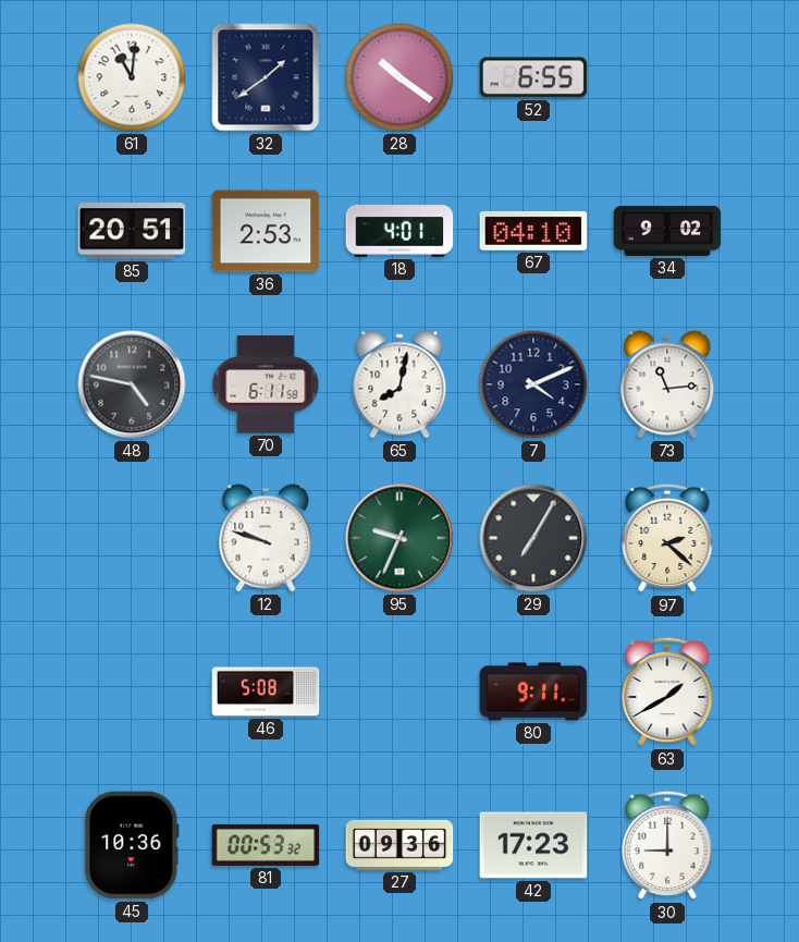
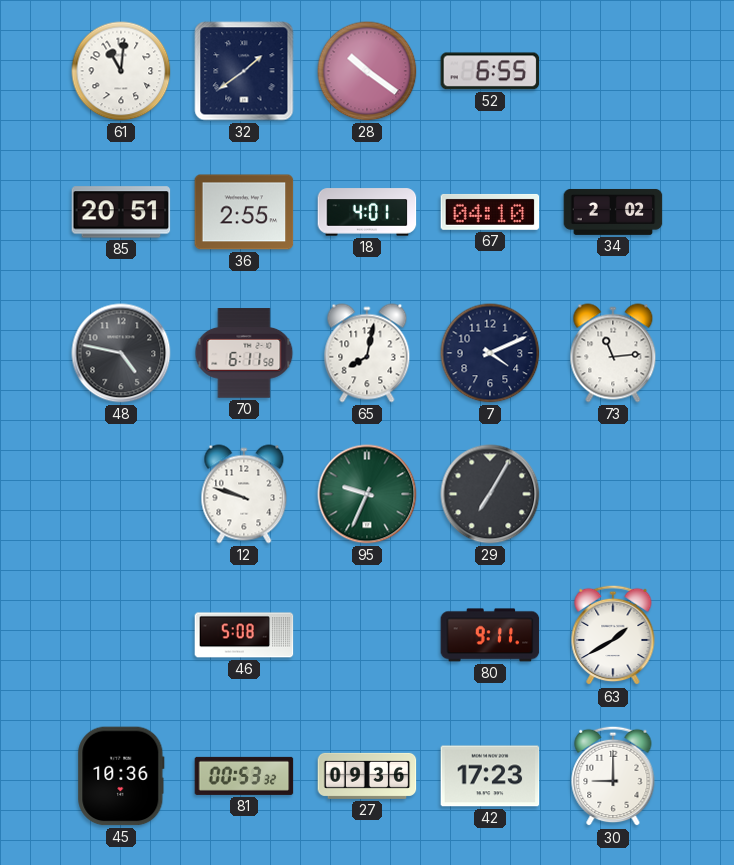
36: 2:53 -> 2:55
34: 9:02 -> 2:02
97: 2:22 -> none
